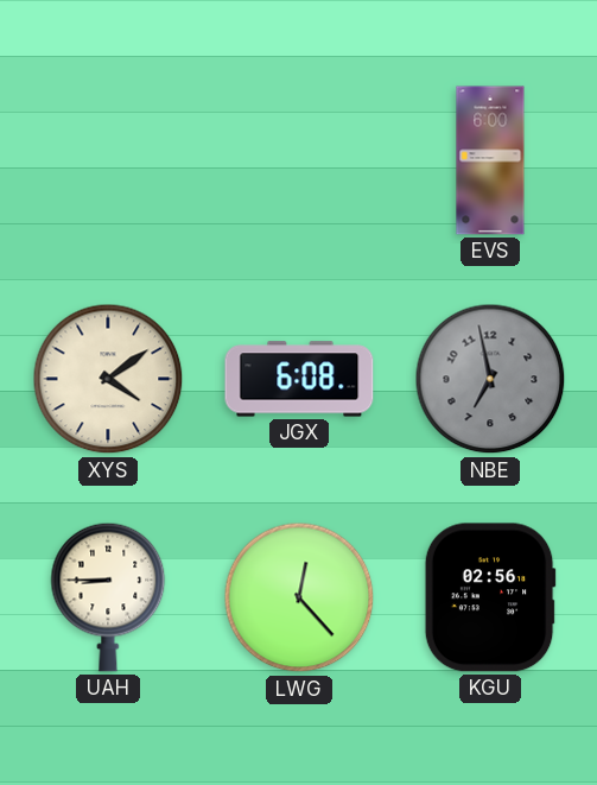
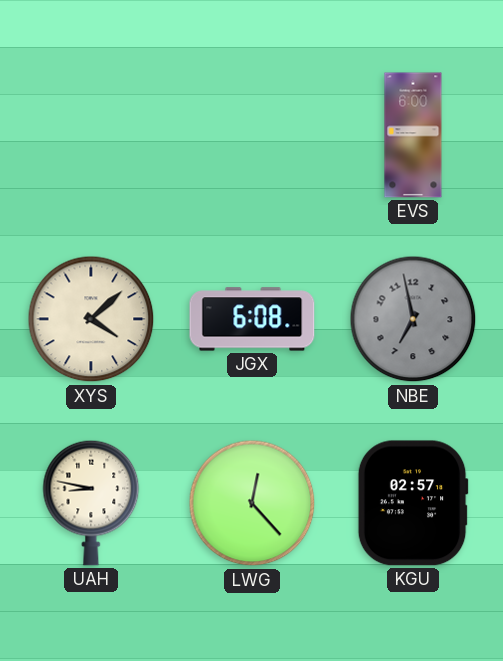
XYS: 4:09 -> 4:08
UAH: 8:45 -> 8:47
KGU: 02:56 -> 02:57
